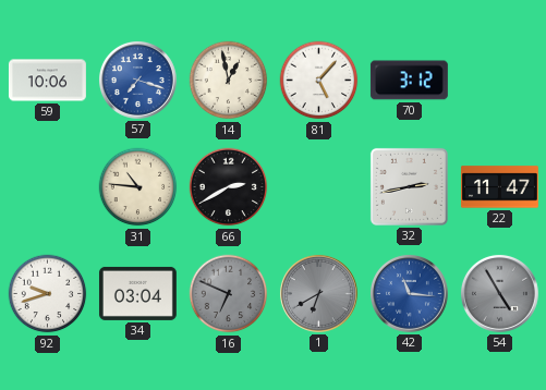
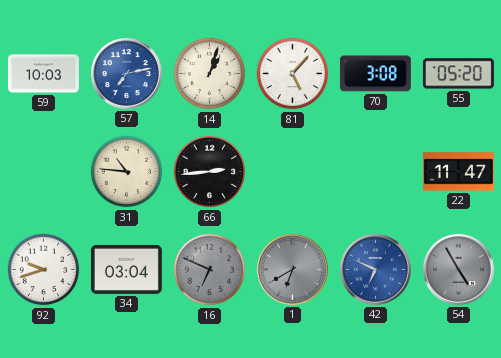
59: 10:06 -> 10:03
57: 7:18 -> 7:13
14: 12:58 -> 1:03
70: 3:12 -> 3:08
55: none -> 05:20
66: 2:40 -> 2:44
32: 2:43 -> none
42: 11:16 -> 6:49
